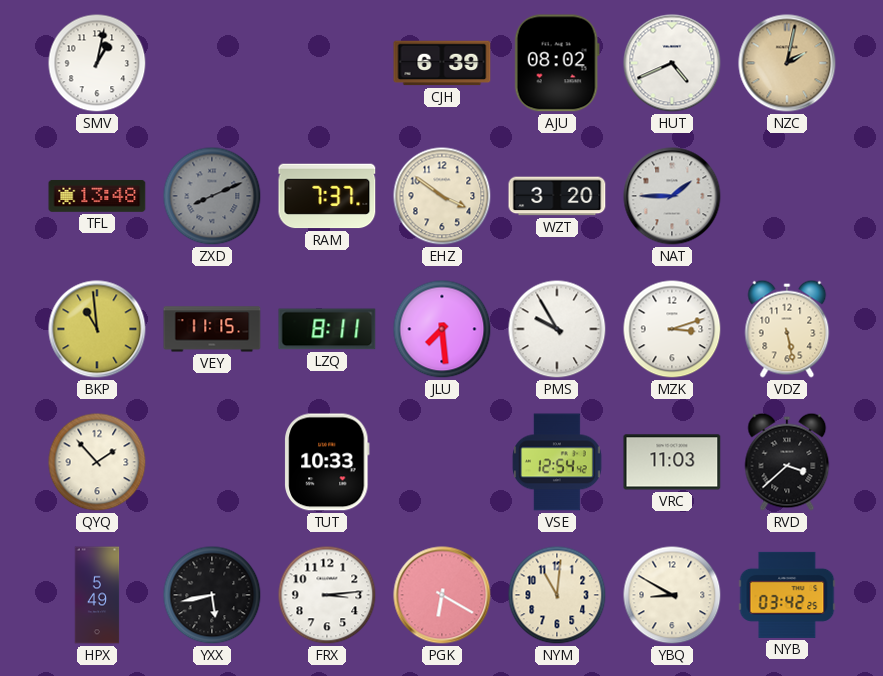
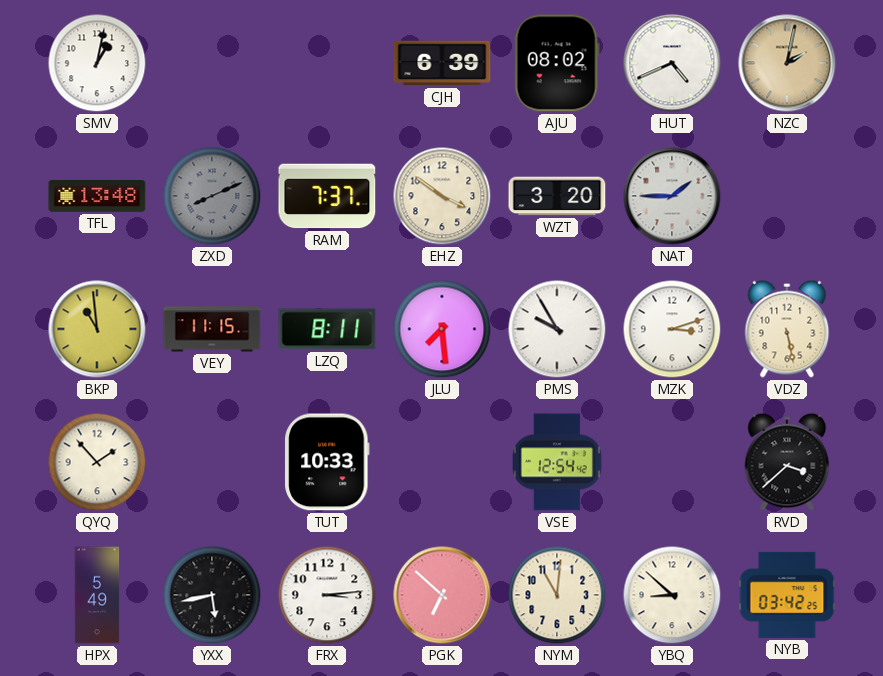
VRC: 11:03 -> none
PGK: 6:20 -> 6:52
YBQ: 8:50 -> 8:52
